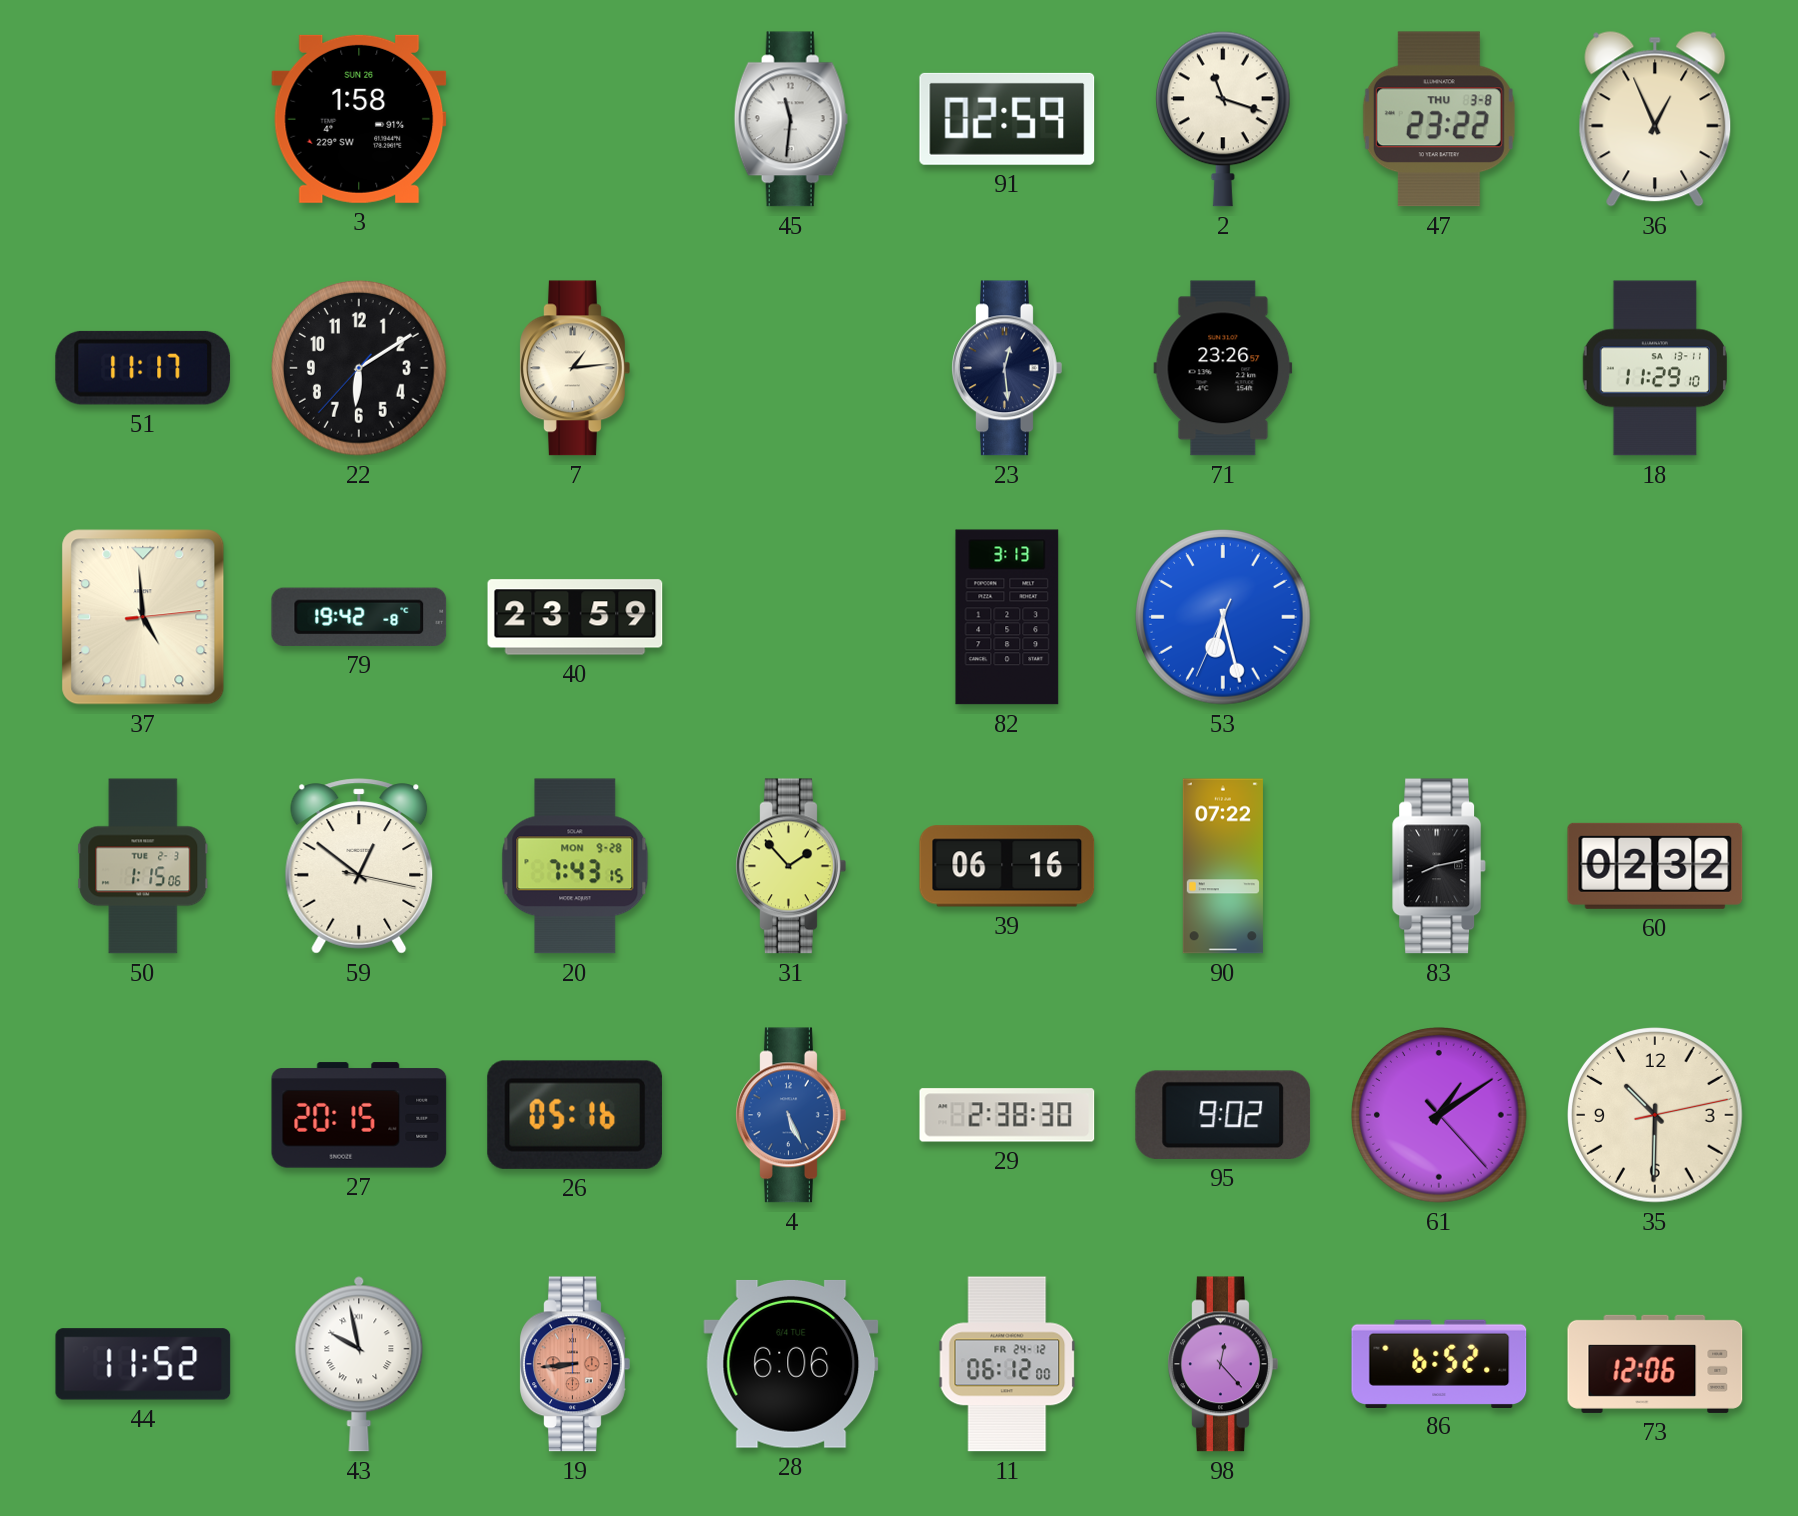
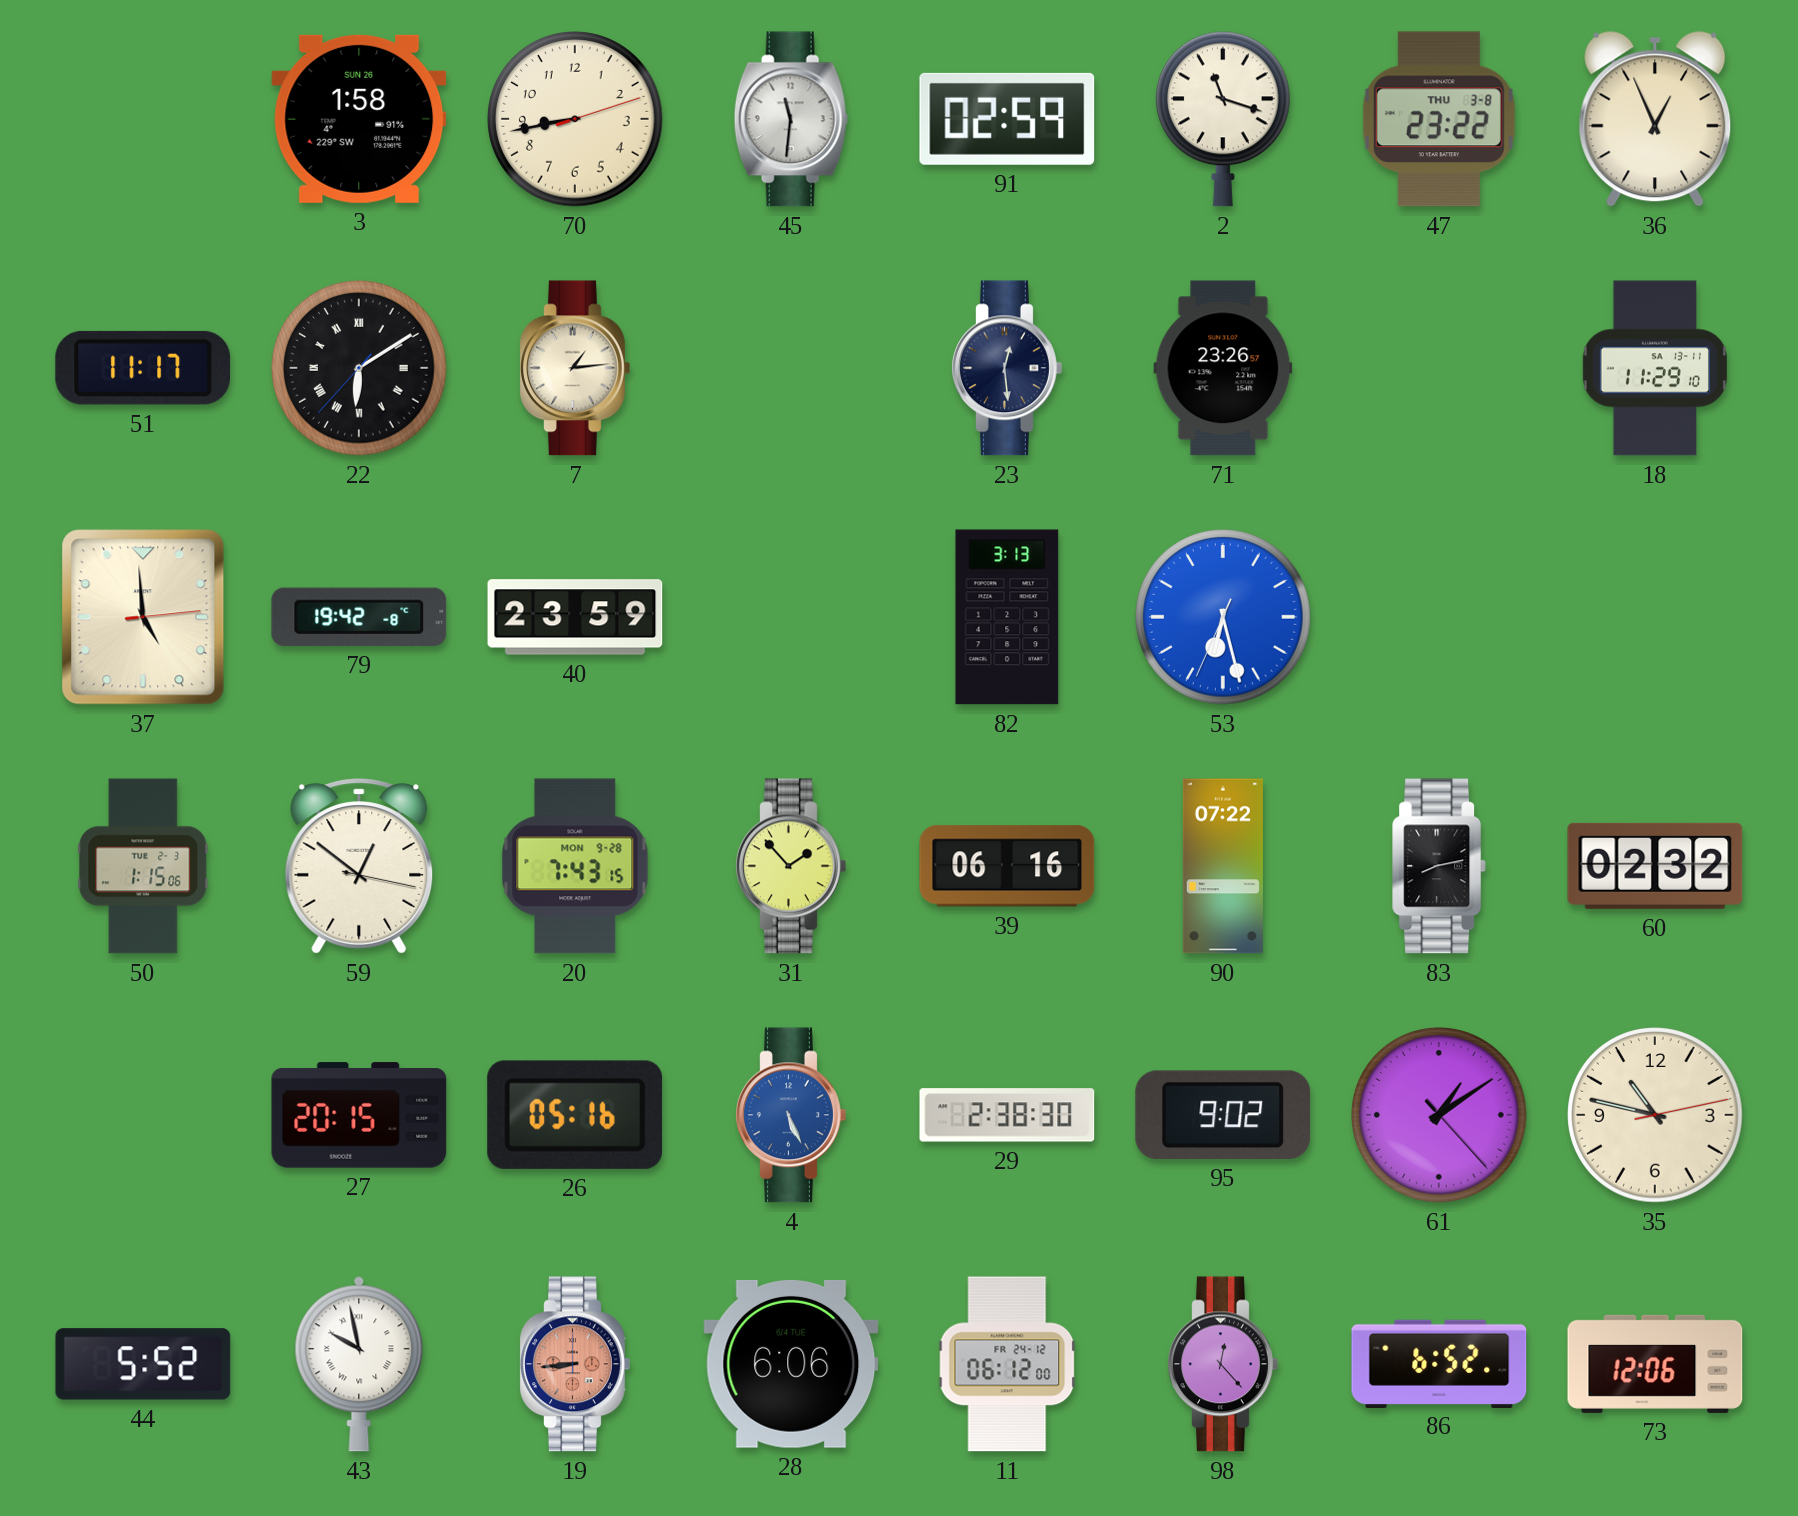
70: none -> 8:43
22 numerals: Arabic -> Roman
35: 10:30 -> 10:47
44: 11:52 -> 5:52
